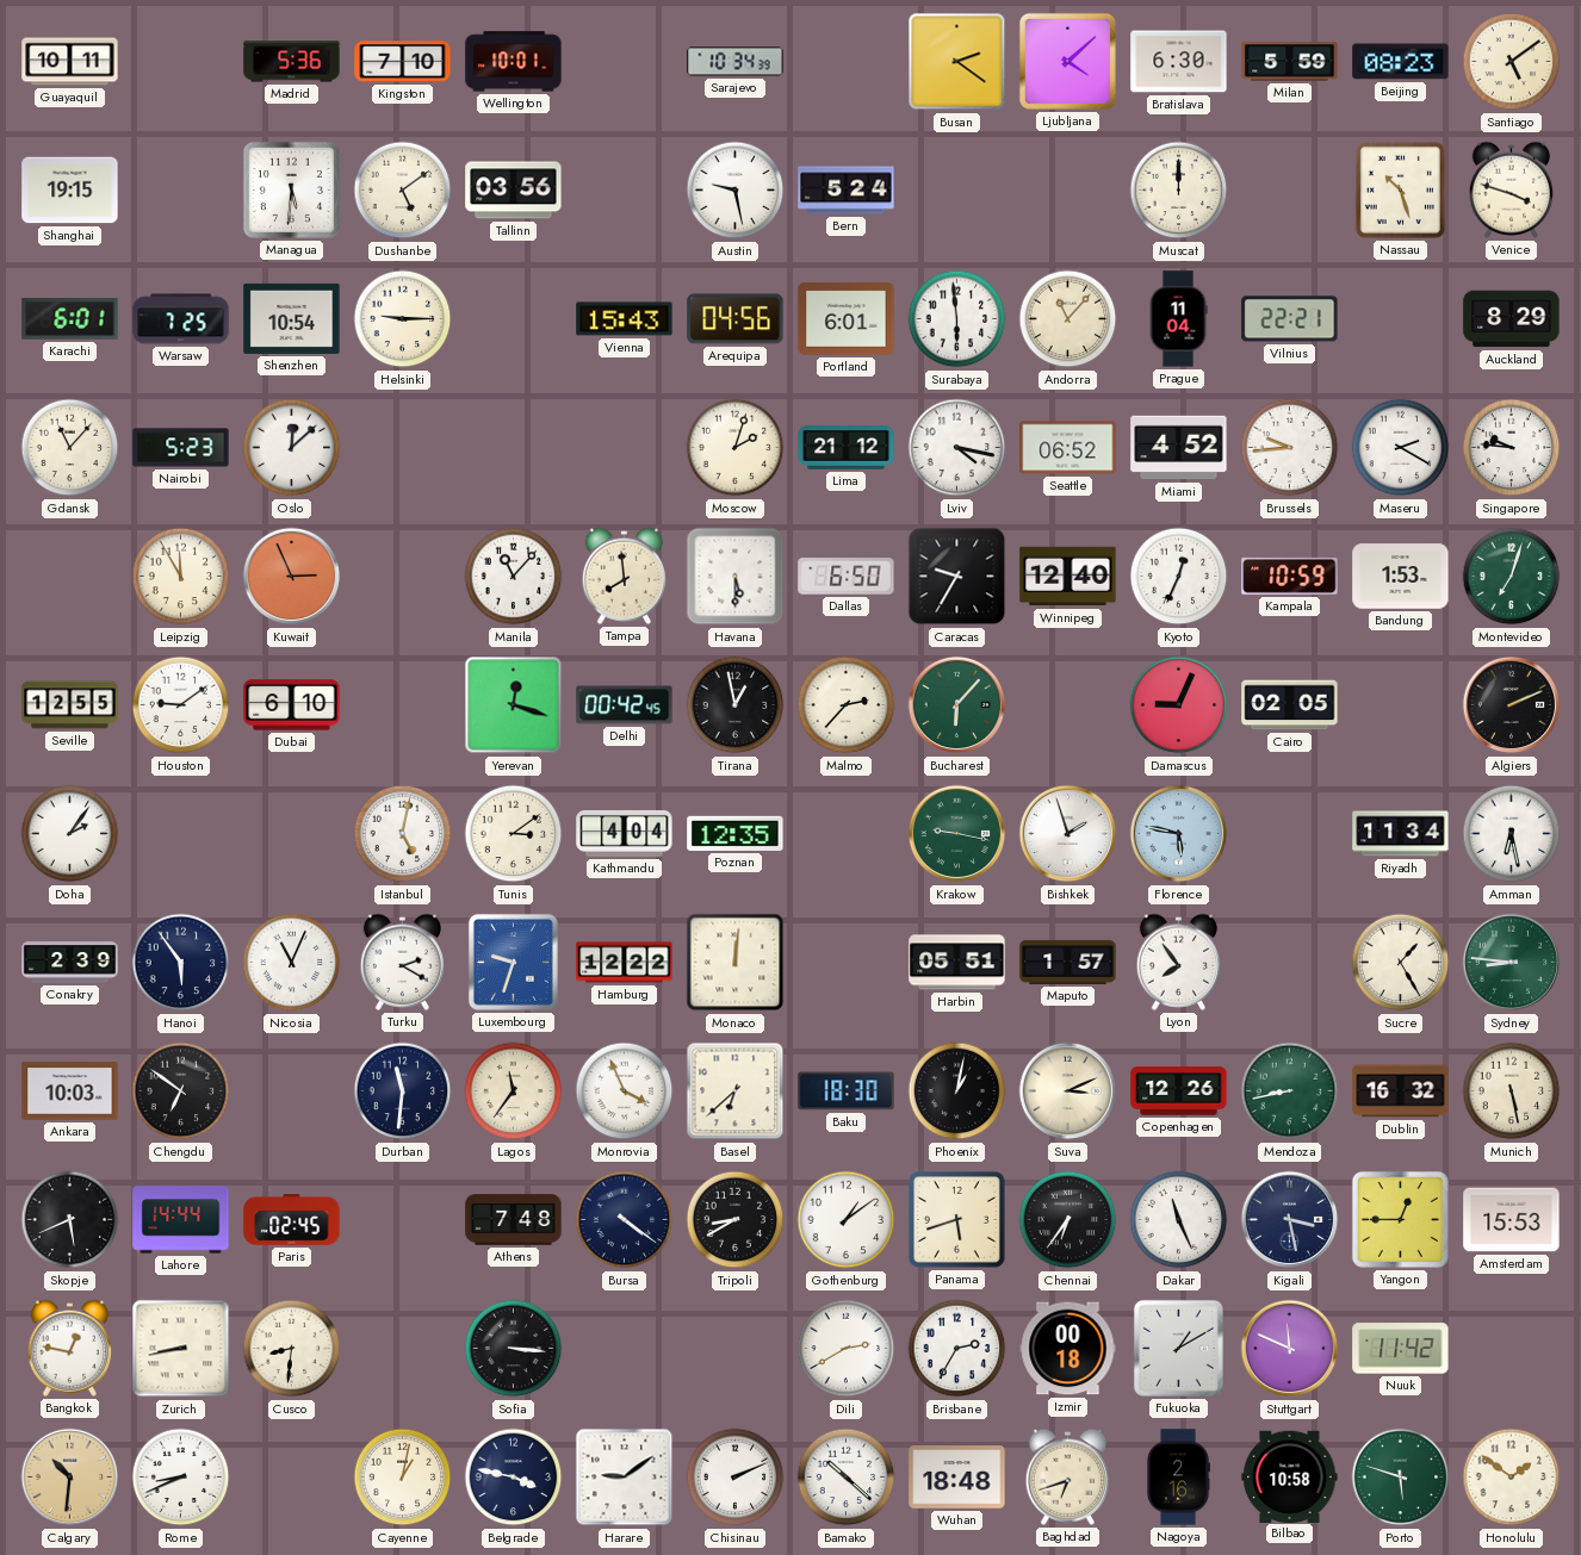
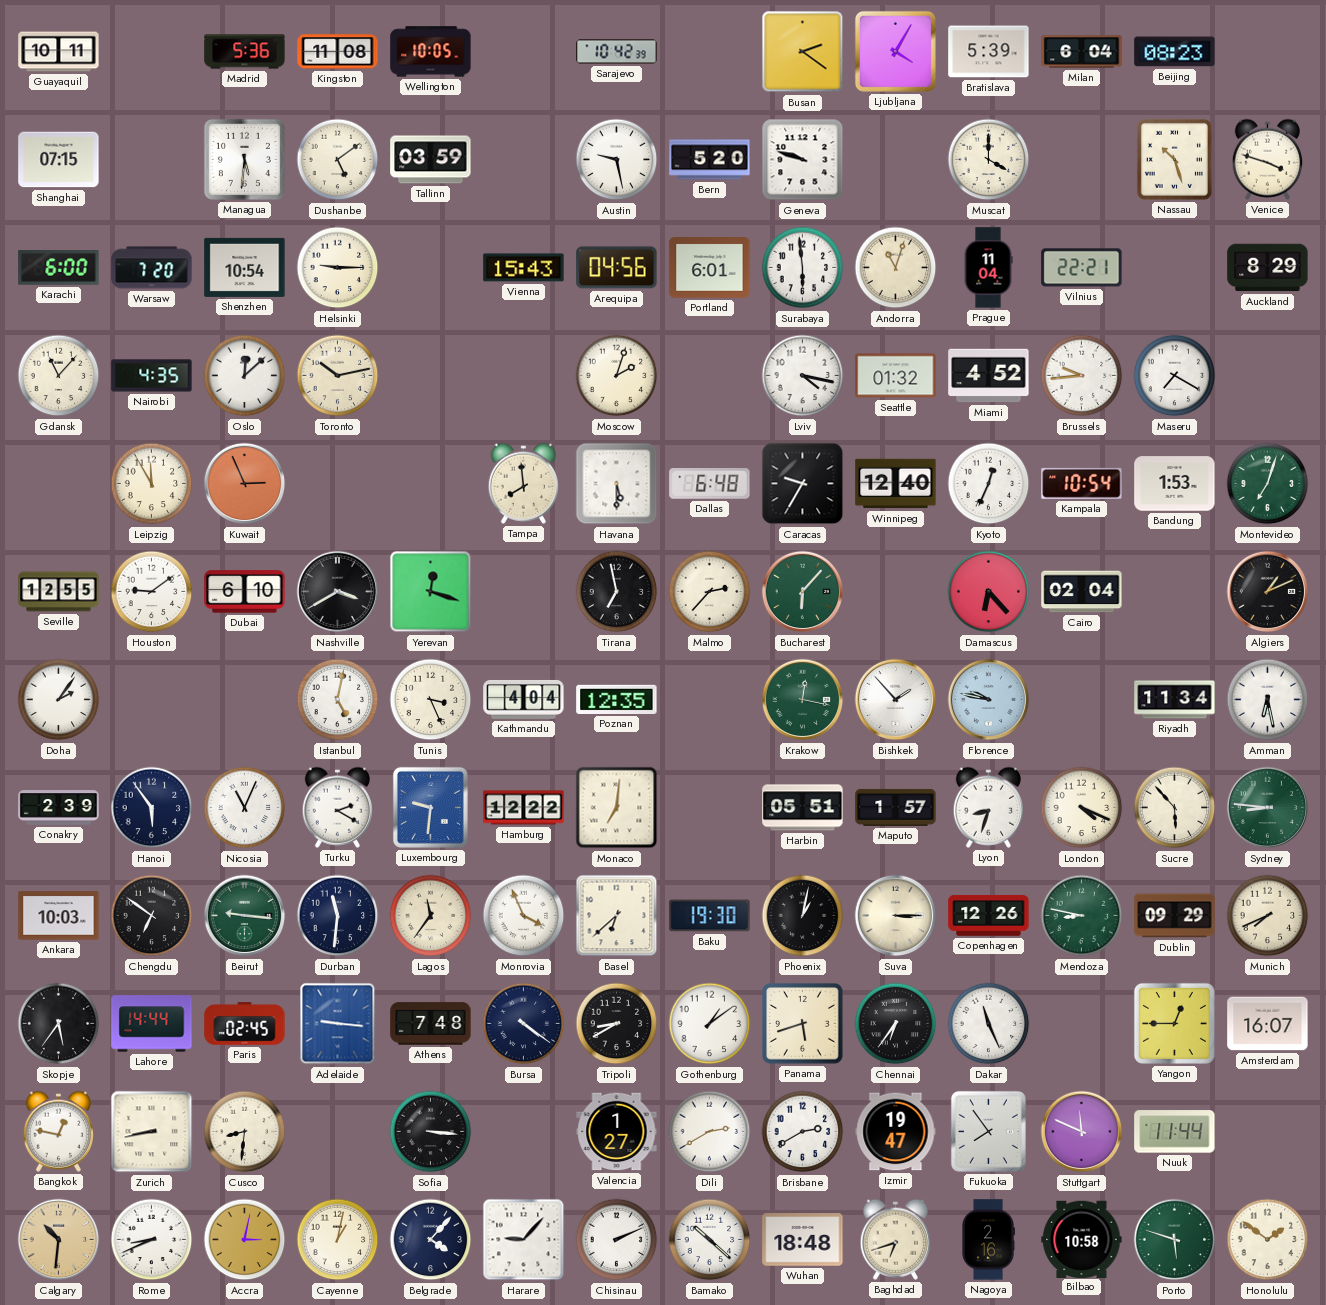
Kingston: 7:10 -> 11:08
Wellington: 10:01 -> 10:05
Sarajevo: 10:34 -> 10:42
Ljubljana: 4:08 -> 4:05
Bratislava: 6:30 -> 5:39
Milan: 5:59 -> 6:04
Santiago: 5:09 -> none
Shanghai: 19:15 -> 07:15
Tallinn: 03:56 -> 03:59
Bern: 5:24 -> 5:20
Geneva: none -> 9:48
Muscat: 12:00 -> 4:00
Karachi: 6:01 -> 6:00
Warsaw: 7:25 -> 7:20
Andorra: 11:07 -> 11:03
Nairobi: 5:23 -> 4:35
Toronto: none -> 10:13
Lima: 21:12 -> none
Seattle: 06:52 -> 01:32
Maseru: 2:20 -> 7:20
Singapore: 9:46 -> none
Manila: 11:07 -> none
Dallas: 6:50 -> 6:48
Kampala: 10:59 -> 10:54
Nashville: none -> 3:40
Delhi: 00:42 -> none
Tirana: 12:58 -> 6:58
Damascus: 9:04 -> 6:23
Cairo: 02:05 -> 02:04
Algiers: 2:11 -> 1:11
Tunis: 3:09 -> 3:26
Krakow: 9:17 -> 12:17
Bishkek: 1:57 -> 1:53
Florence: 5:47 -> 9:47
Luxembourg: 9:33 -> 9:31
Monaco: 12:01 -> 7:01
Lyon: 7:54 -> 8:33
London: none -> 4:19
Sucre: 1:25 -> 5:53
Beirut: none -> 9:16
Baku: 18:30 -> 19:30
Suva: 3:11 -> 3:15
Mendoza: 8:43 -> 8:47
Dublin: 16:32 -> 09:29
Munich: 5:28 -> 7:41
Skopje: 5:41 -> 5:36
Adelaide: none -> 9:16
Kigali: 3:28 -> none
Amsterdam: 15:53 -> 16:07
Valencia: none -> 1:27
Brisbane: 2:35 -> 2:40
Izmir: 00:18 -> 19:47
Fukuoka: 1:10 -> 7:54
Nuuk: 11:42 -> 11:44
Accra: none -> 3:02
Belgrade: 3:47 -> 4:07
Harare: 9:09 -> 9:07
